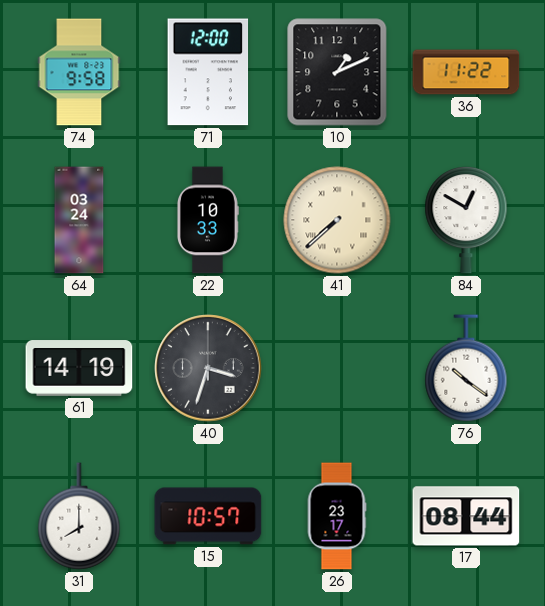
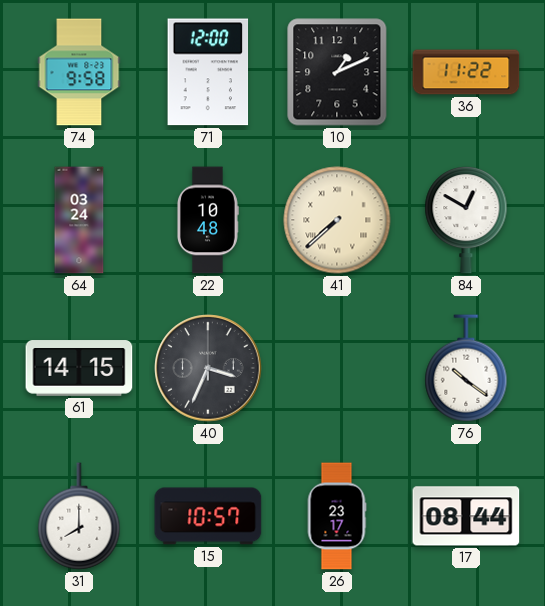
22: 10:33 -> 10:48
61: 14:19 -> 14:15
40: 3:33 -> 3:34
